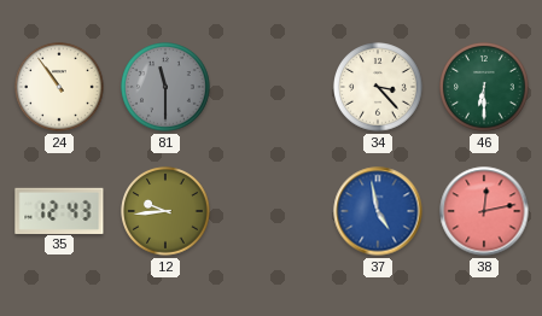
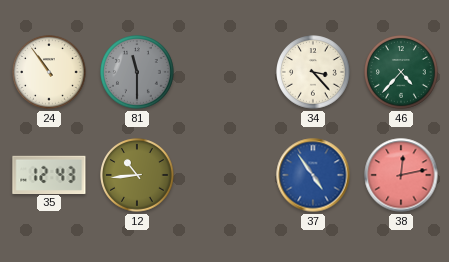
46: 6:30 -> 4:37
12: 9:44 -> 10:44
37: 4:58 -> 4:54
